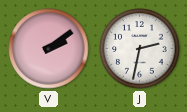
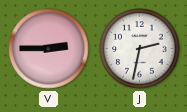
V: 2:09 -> 2:45
